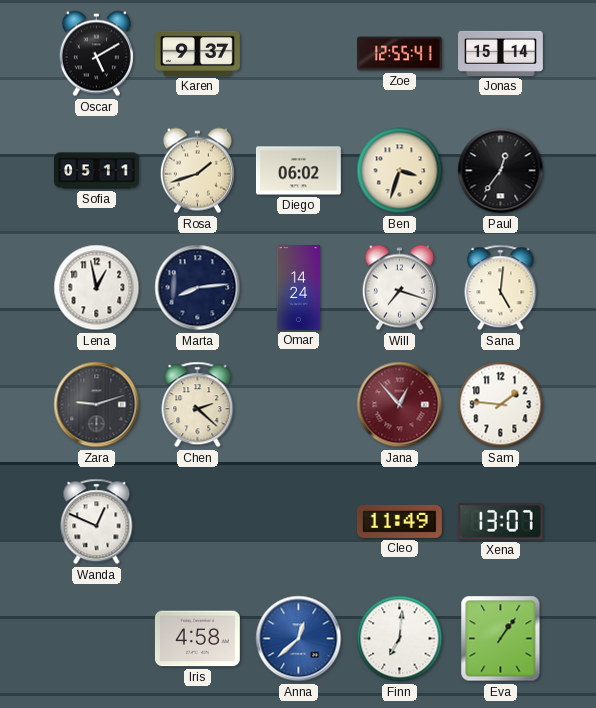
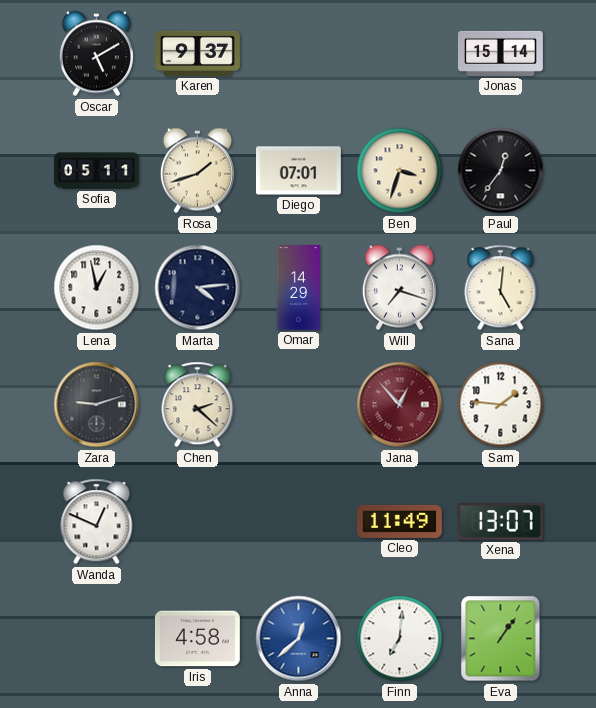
Zoe: 12:55 -> none
Diego: 06:02 -> 07:01
Marta: 8:14 -> 4:14
Omar: 14:24 -> 14:29
